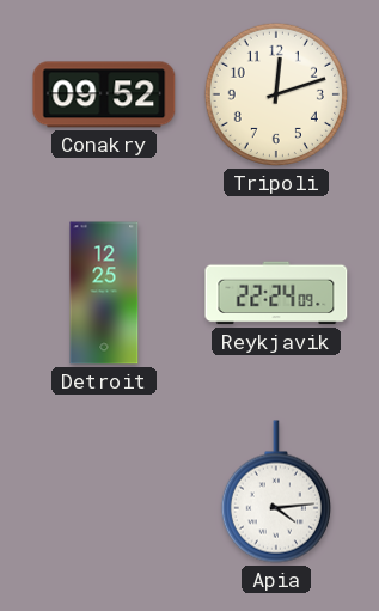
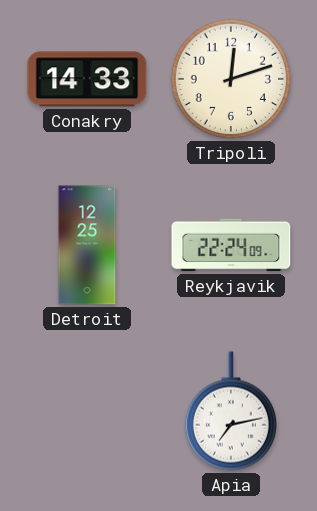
Conakry: 09:52 -> 14:33
Apia: 4:14 -> 7:13
